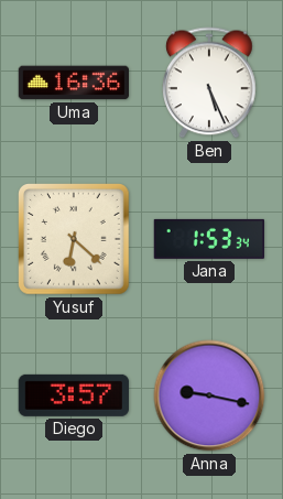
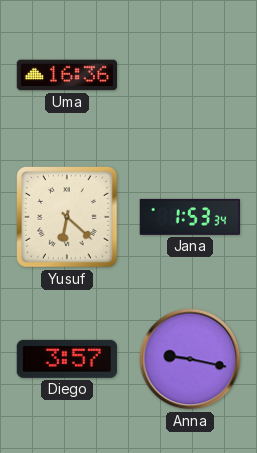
Ben: 5:26 -> none
